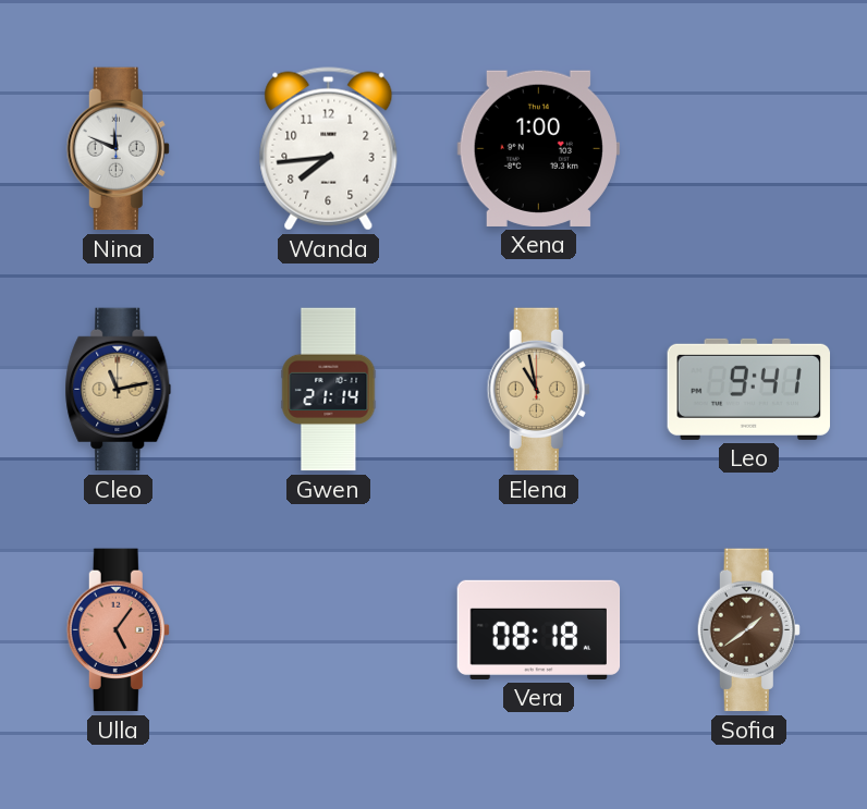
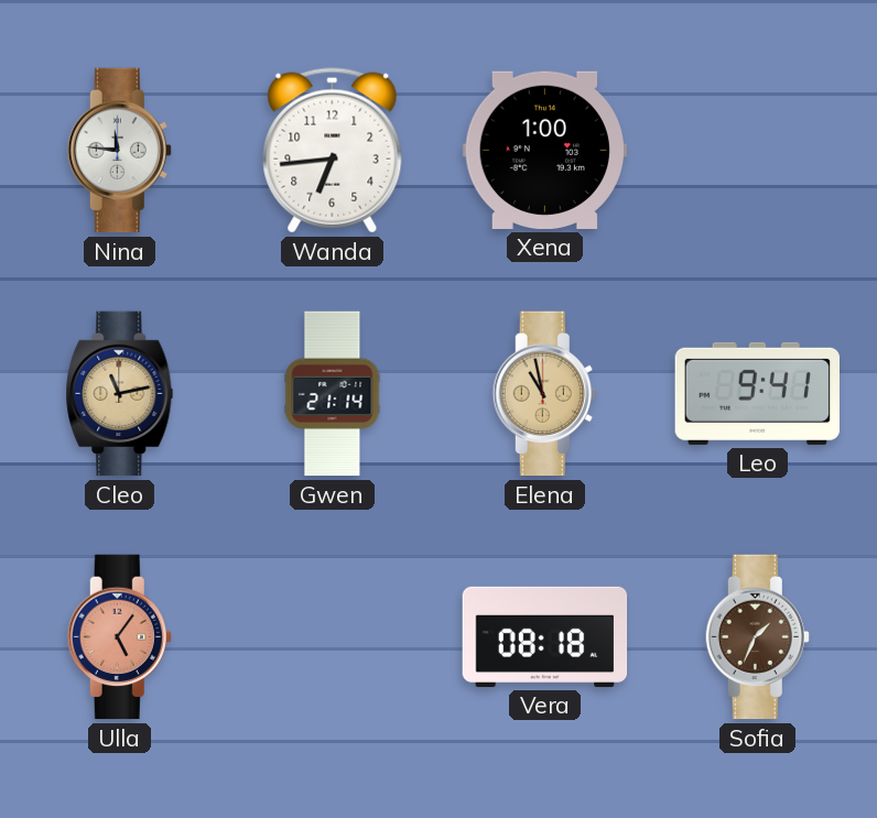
Nina: 11:49 -> 11:46
Wanda: 7:44 -> 6:44
Sofia: 1:39 -> 1:34
